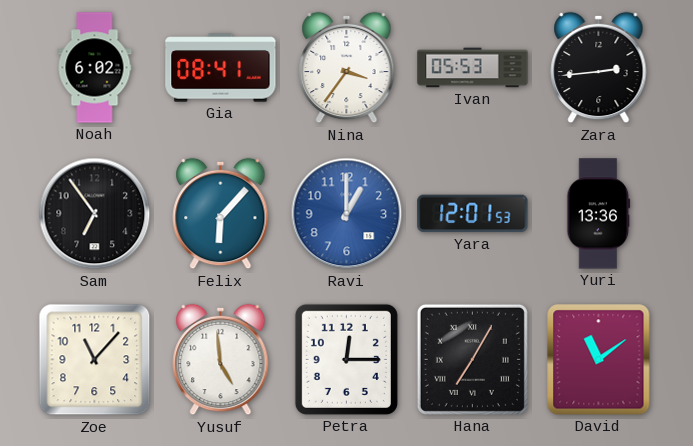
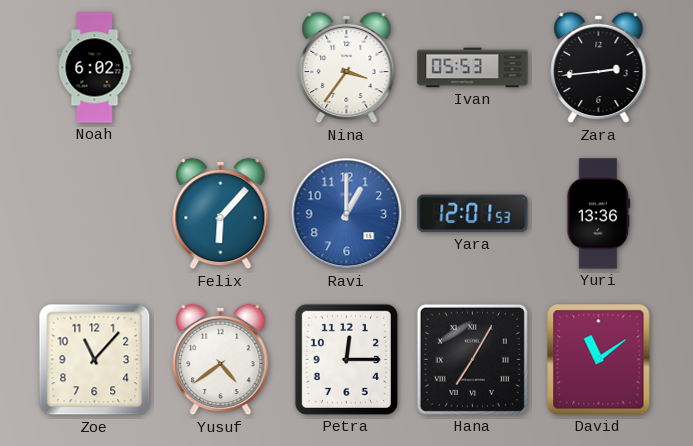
Gia: 08:41 -> none
Sam: 6:54 -> none
Yusuf: 4:59 -> 4:39
